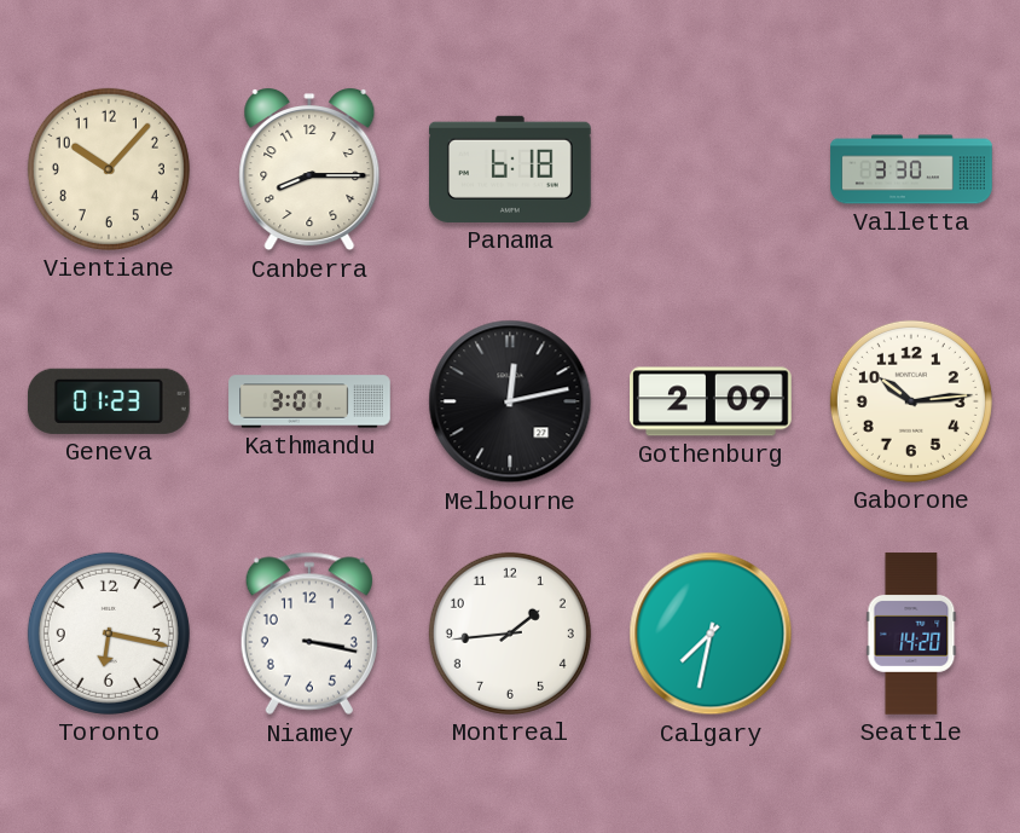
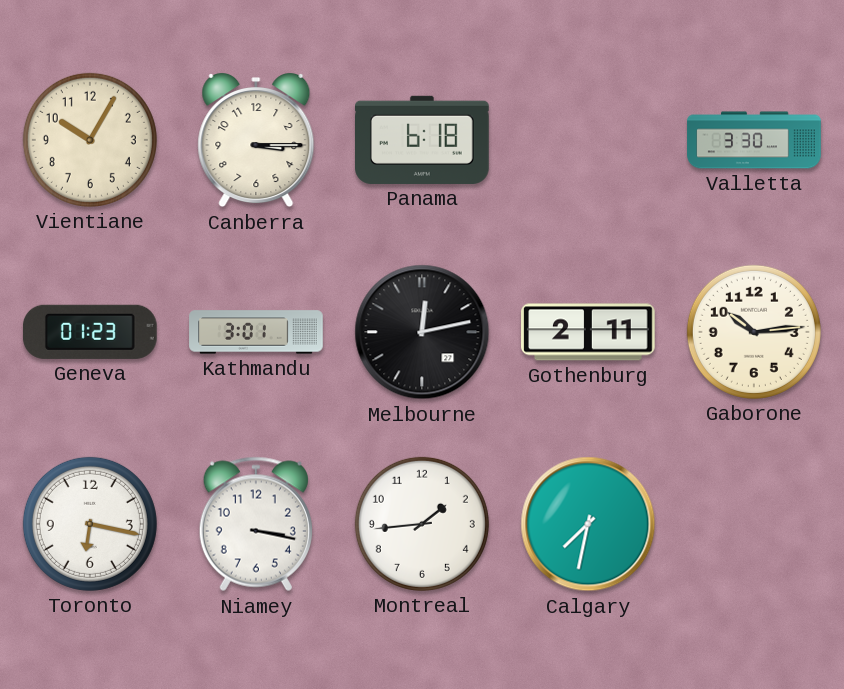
Vientiane: 10:07 -> 10:05
Canberra: 8:15 -> 3:15
Gothenburg: 2:09 -> 2:11
Seattle: 14:20 -> none
